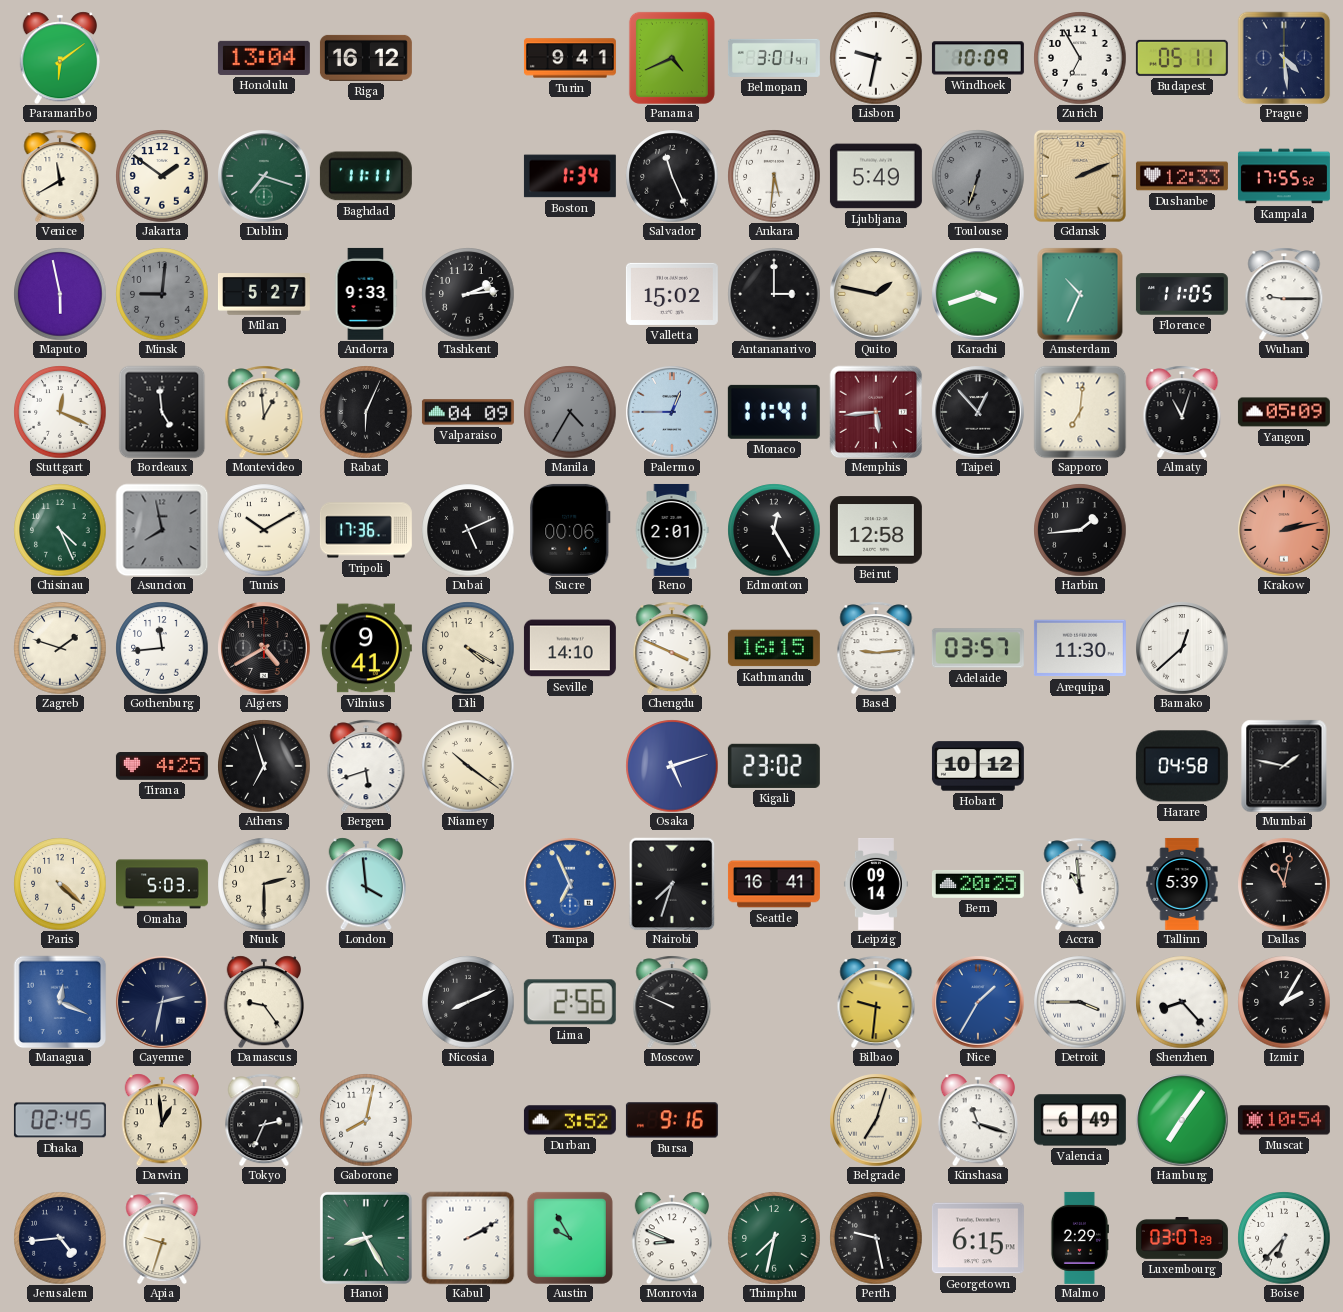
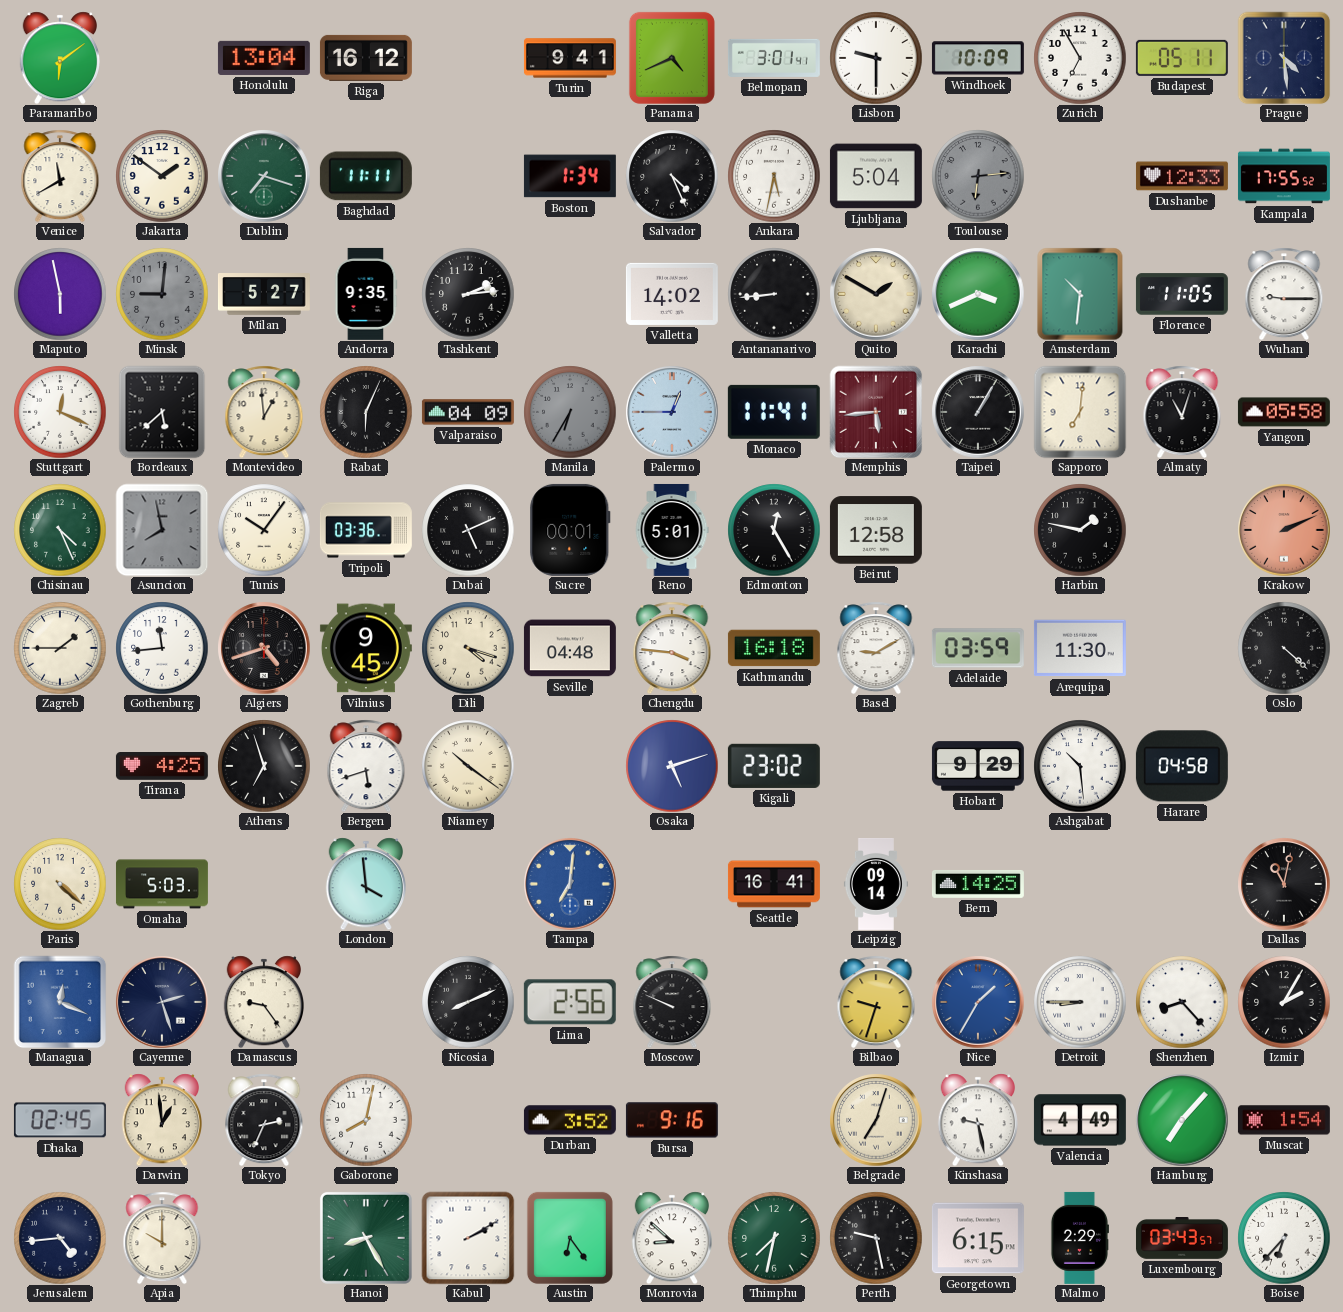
Lisbon: 9:32 -> 9:30
Salvador: 11:26 -> 4:26
Ankara: 5:31 -> 5:32
Ljubljana: 5:49 -> 5:04
Toulouse: 6:33 -> 6:14
Gdansk: 2:11 -> none
Andorra: 9:33 -> 9:35
Valletta: 15:02 -> 14:02
Antananarivo: 3:00 -> 8:44
Quito: 1:47 -> 1:50
Karachi: 3:42 -> 3:41
Amsterdam: 10:34 -> 10:31
Bordeaux: 4:59 -> 5:38
Manila: 4:35 -> 6:35
Taipei: 12:53 -> 1:05
Yangon: 05:09 -> 05:58
Tunis: 10:10 -> 10:06
Tripoli: 17:36 -> 03:36
Sucre: 00:06 -> 00:01
Reno: 2:01 -> 5:01
Harbin: 1:44 -> 1:47
Krakow: 2:13 -> 2:11
Zagreb: 1:48 -> 1:45
Algiers: 4:40 -> 4:42
Vilnius: 9:41 -> 9:45
Dili: 4:20 -> 4:18
Seville: 14:10 -> 04:48
Chengdu: 3:49 -> 3:46
Kathmandu: 16:15 -> 16:18
Basel: 9:14 -> 9:10
Adelaide: 03:57 -> 03:59
Bamako: 12:38 -> none
Oslo: none -> 4:22
Hobart: 10:12 -> 9:29
Ashgabat: none -> 10:29
Mumbai: 1:47 -> none
Nuuk: 2:30 -> none
Tampa: 6:56 -> 7:01
Nairobi: 7:33 -> none
Bern: 20:25 -> 14:25
Accra: 10:59 -> none
Tallinn: 5:39 -> none
Cayenne: 2:32 -> 2:27
Bilbao: 9:31 -> 9:33
Detroit: 3:45 -> 8:45
Kinshasa: 11:18 -> 9:28
Valencia: 6:49 -> 4:49
Hamburg: 7:06 -> 7:07
Muscat: 10:54 -> 1:54
Apia: 9:33 -> 10:00
Austin: 9:55 -> 6:24
Monrovia: 8:49 -> 8:52
Luxembourg: 03:07 -> 03:43
